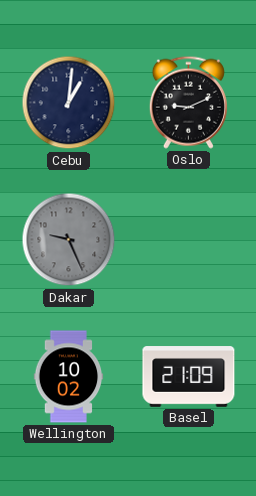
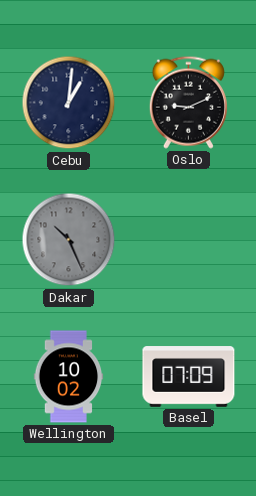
Dakar: 9:26 -> 10:26
Basel: 21:09 -> 07:09
